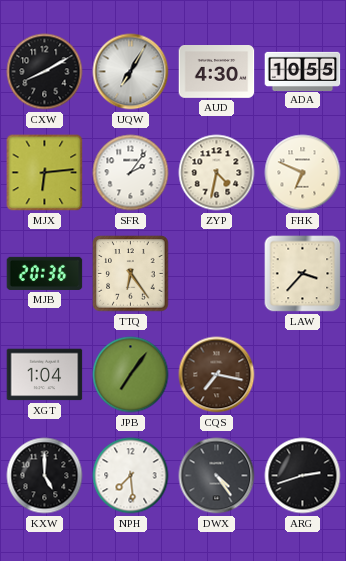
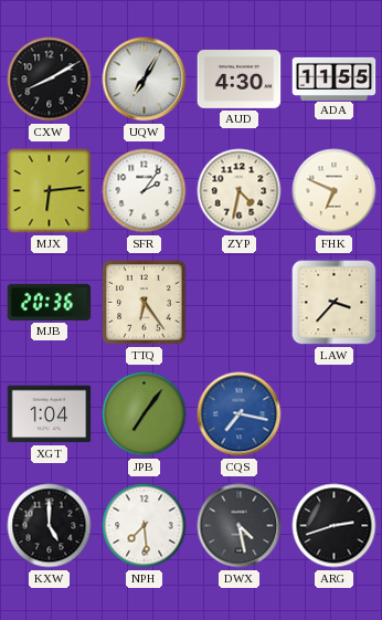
ADA: 10:55 -> 11:55
CQS dial: brown -> blue
DWX: 4:24 -> 4:28
